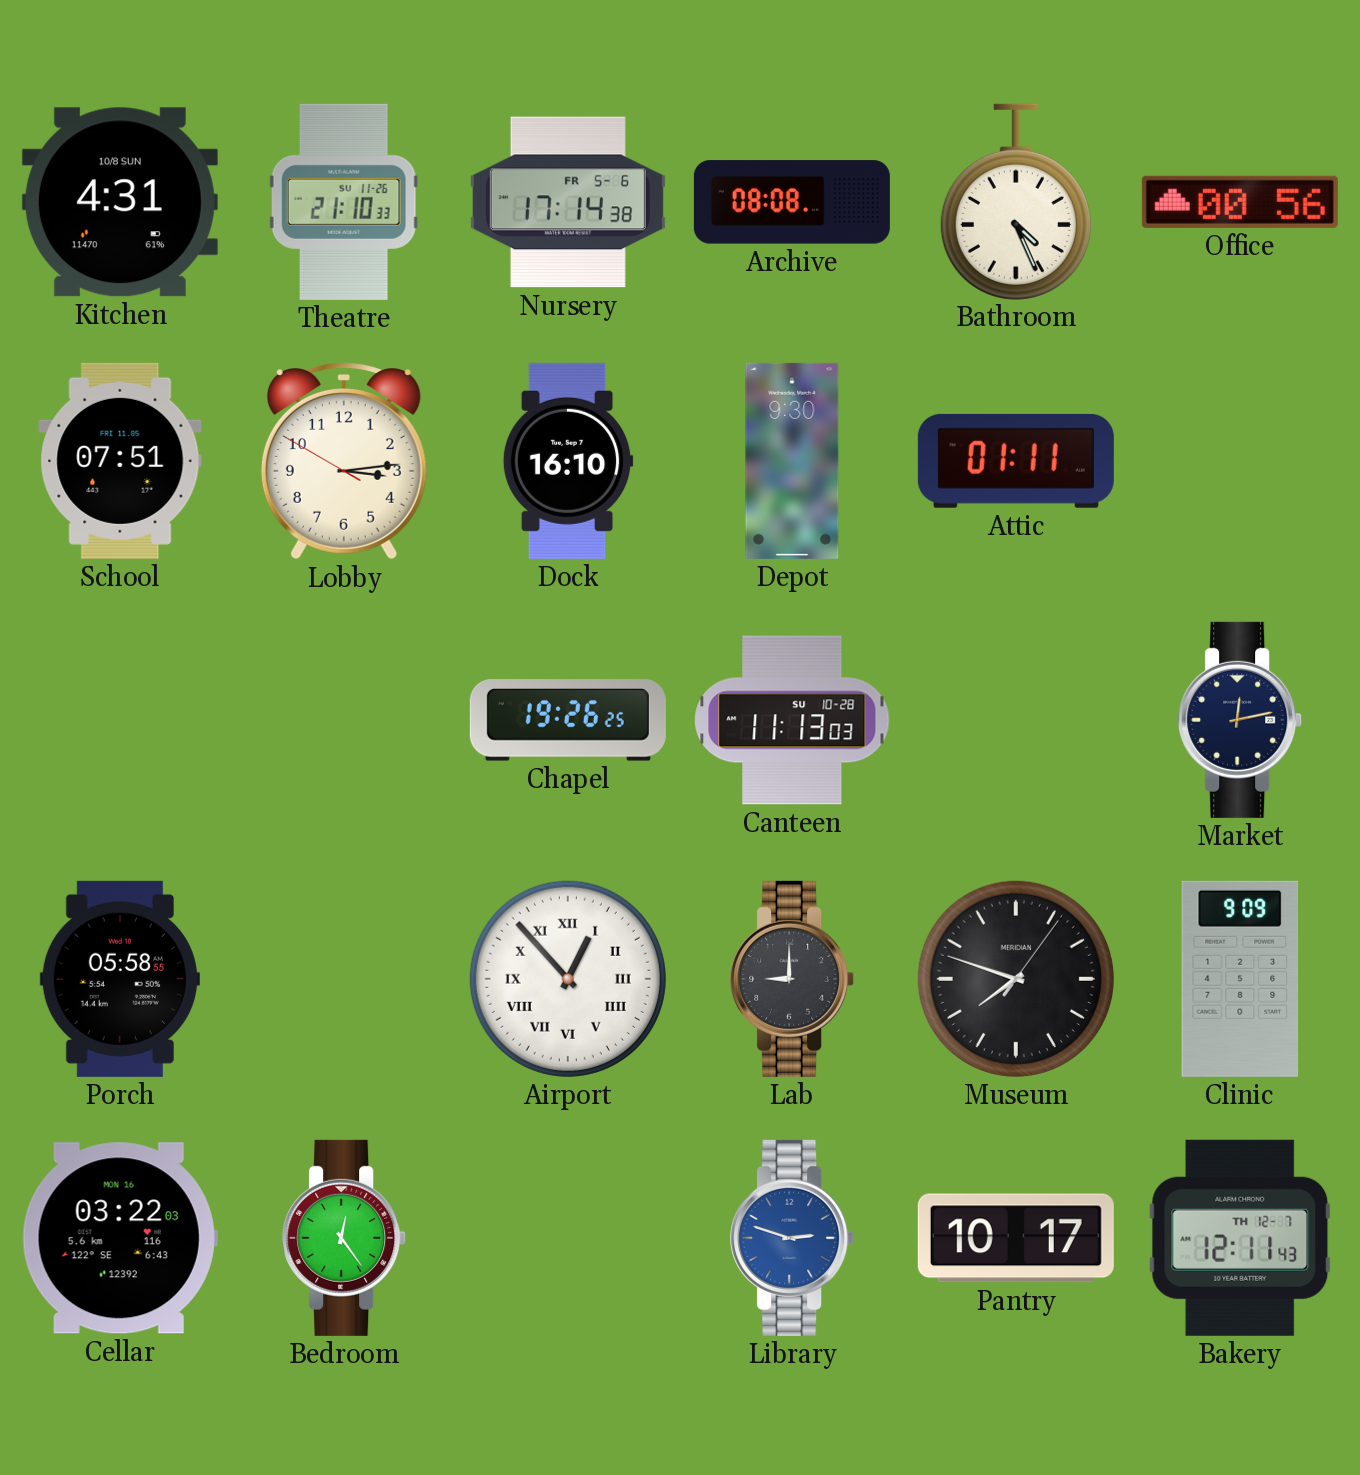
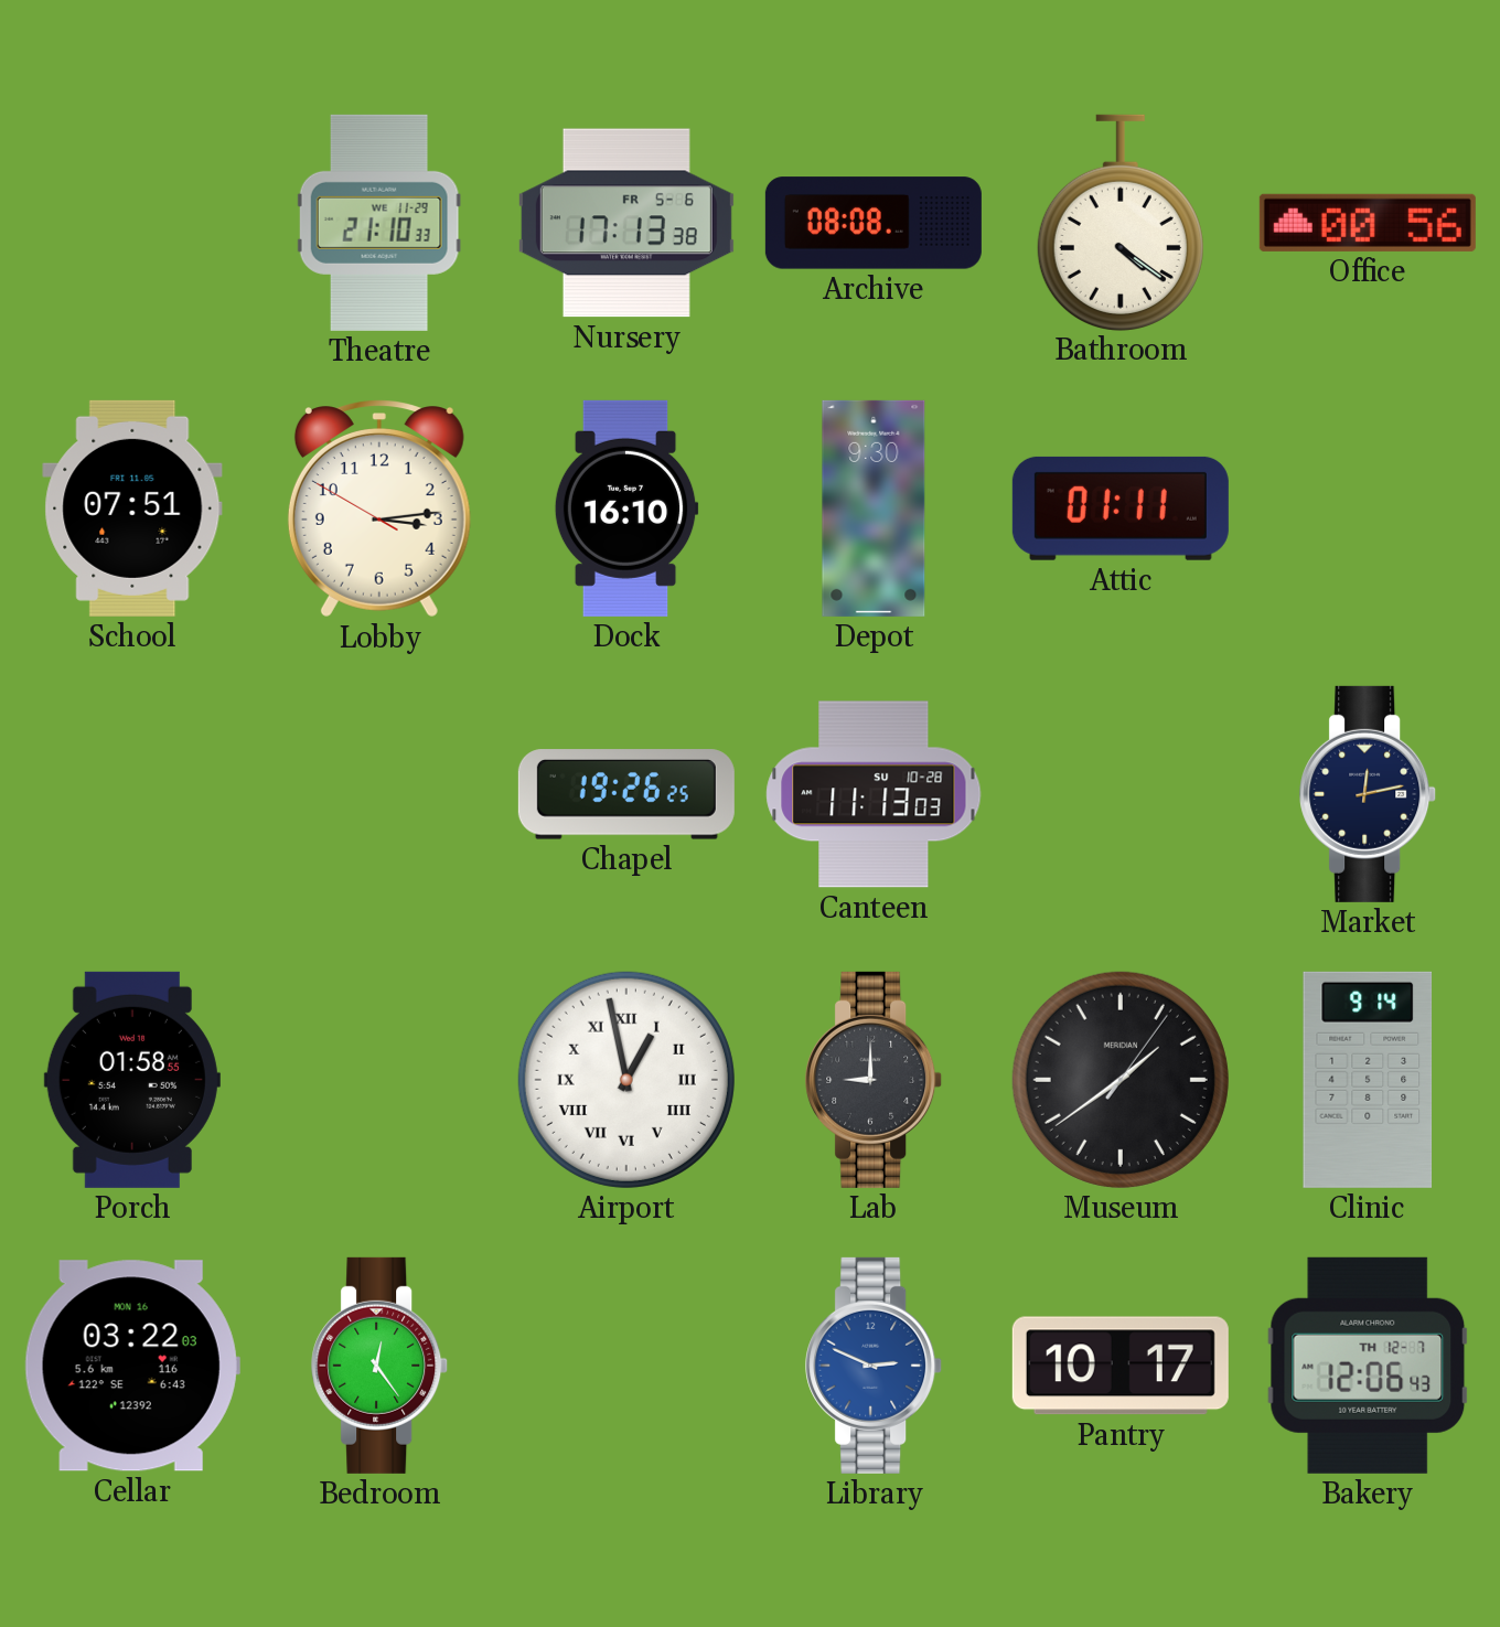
Kitchen: 4:31 -> none
Theatre date: SU 11-26 -> WE 11-29
Nursery: 17:14 -> 17:13
Bathroom: 4:26 -> 4:21
Porch: 05:58 -> 01:58
Airport: 12:53 -> 12:58
Museum: 7:48 -> 1:39
Clinic: 9:09 -> 9:14
Library: 2:48 -> 2:49
Bakery: 12:11 -> 12:06
